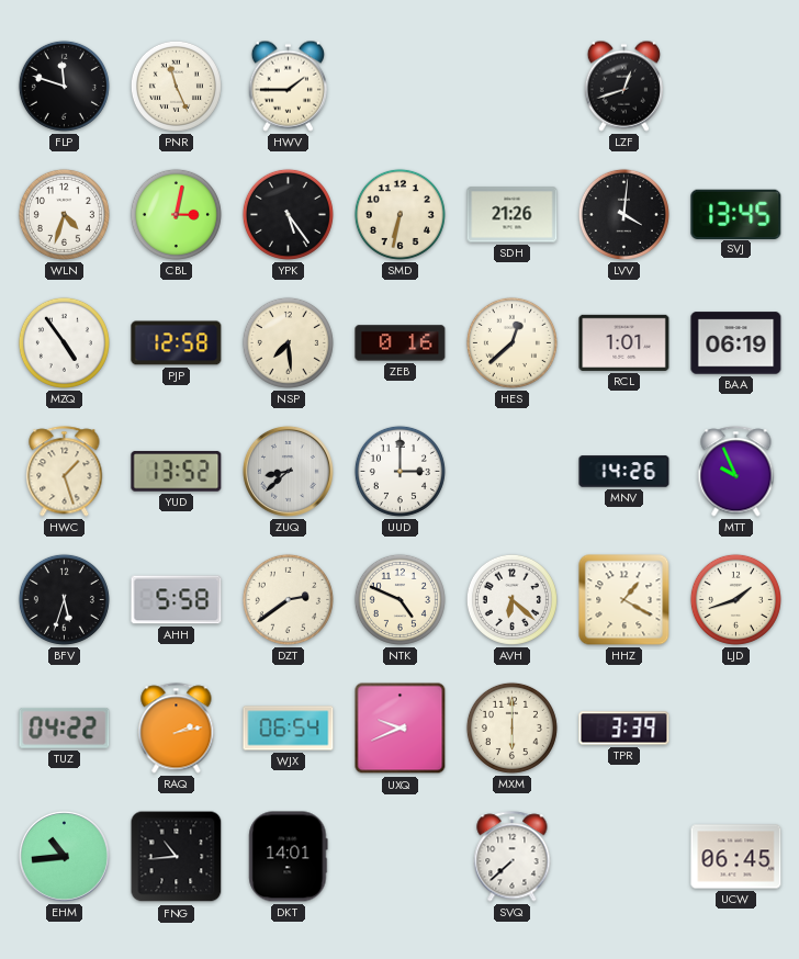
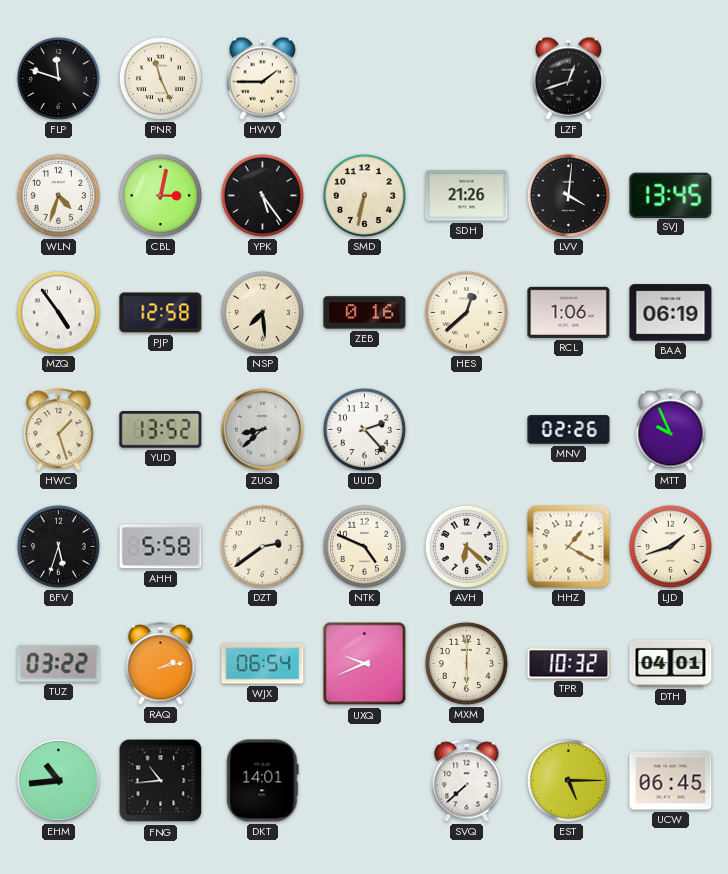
RCL: 1:01 -> 1:06
UUD: 3:00 -> 2:23
MNV: 14:26 -> 02:26
TUZ: 04:22 -> 03:22
TPR: 3:39 -> 10:32
DTH: none -> 04:01
EST: none -> 5:15
